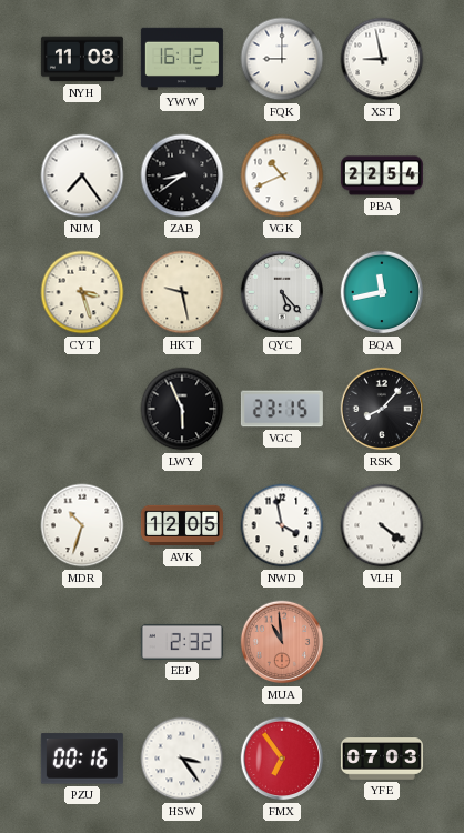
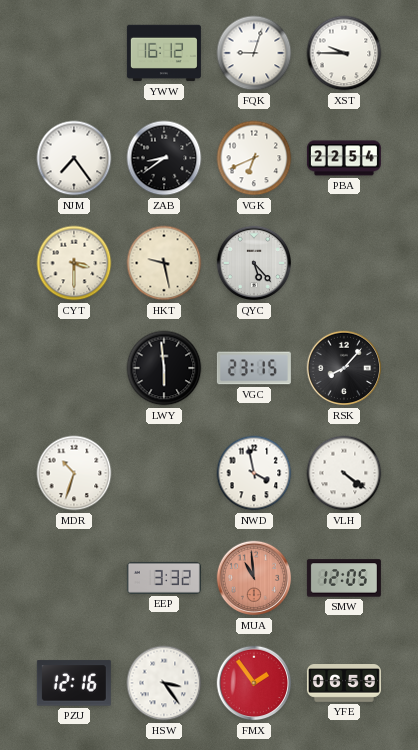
NYH: 11:08 -> none
FQK: 9:00 -> 9:03
XST: 8:58 -> 9:45
VGK: 10:41 -> 6:41
CYT: 3:27 -> 3:30
BQA: 11:43 -> none
LWY: 5:56 -> 5:59
AVK: 12:05 -> none
EEP: 2:32 -> 3:32
SMW: none -> 12:05
PZU: 00:16 -> 12:16
FMX: 6:54 -> 1:54
YFE: 07:03 -> 06:59
